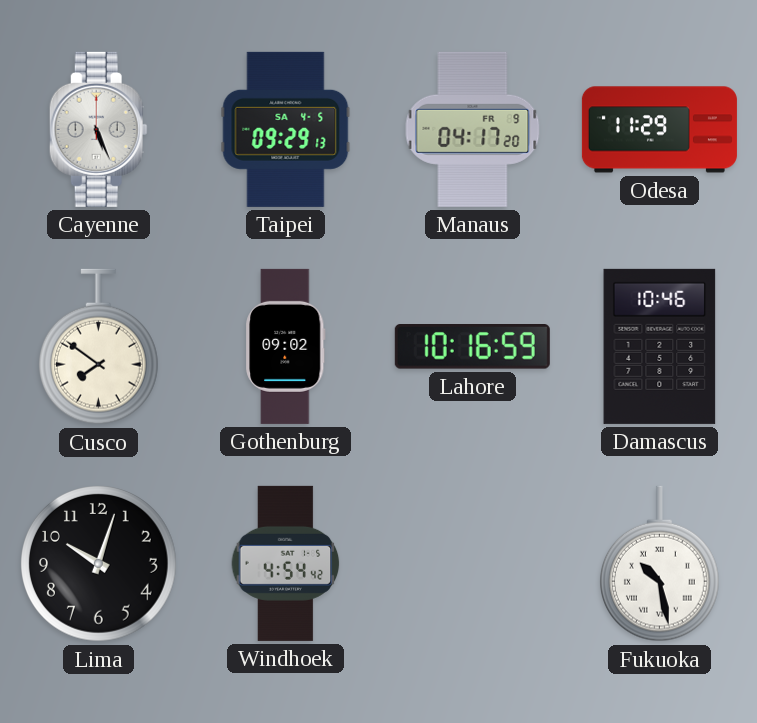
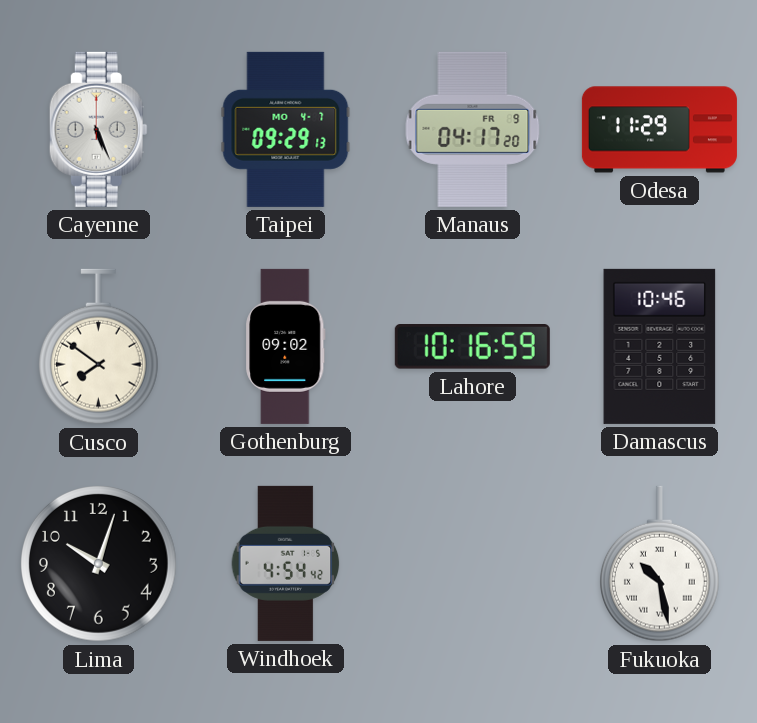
Taipei date: SA 4-5 -> MO 4-7
